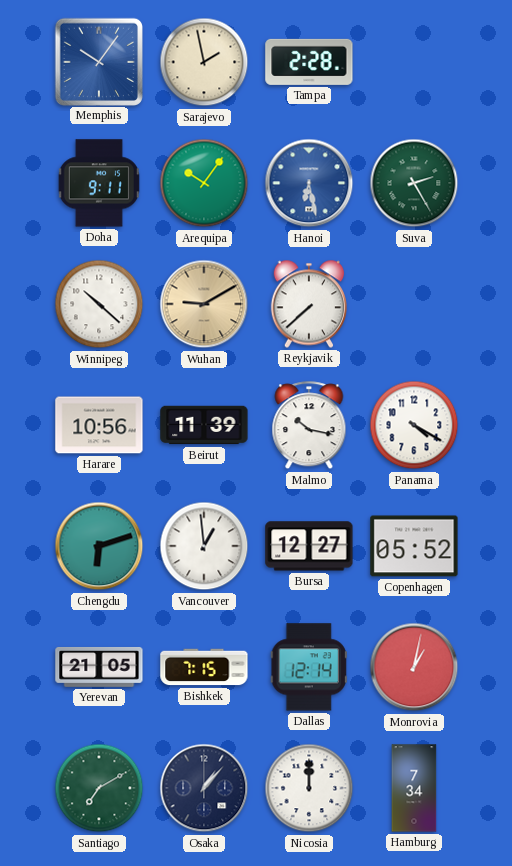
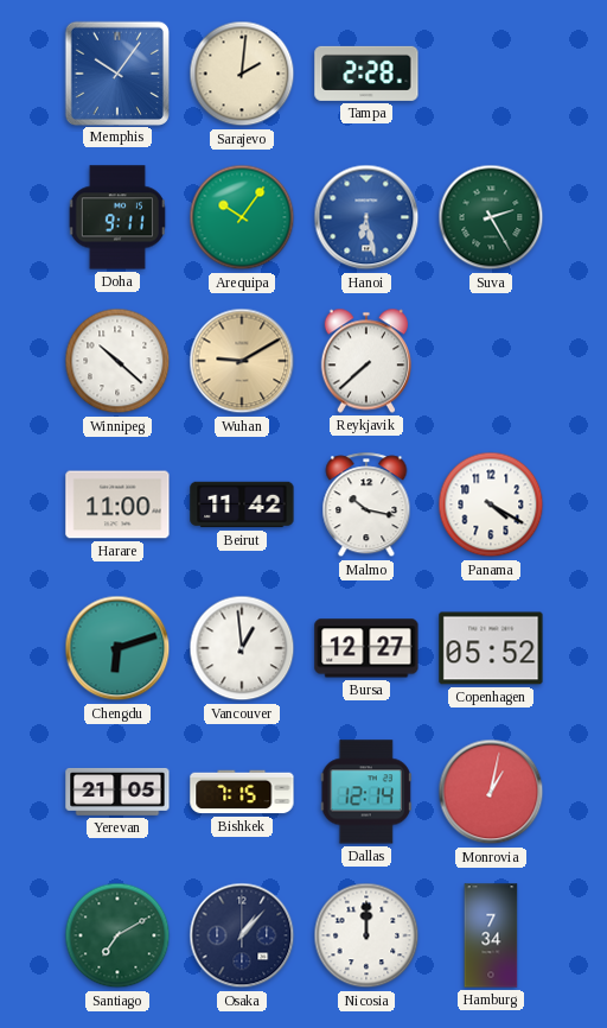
Sarajevo: 1:58 -> 2:01
Harare: 10:56 -> 11:00
Beirut: 11:39 -> 11:42
